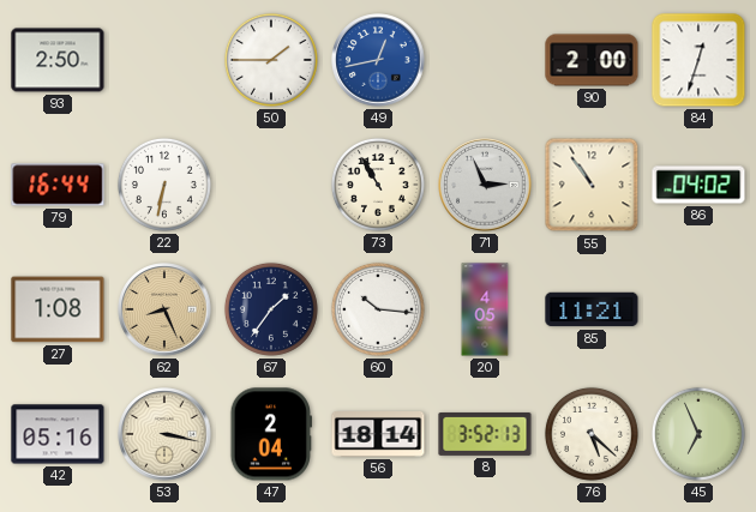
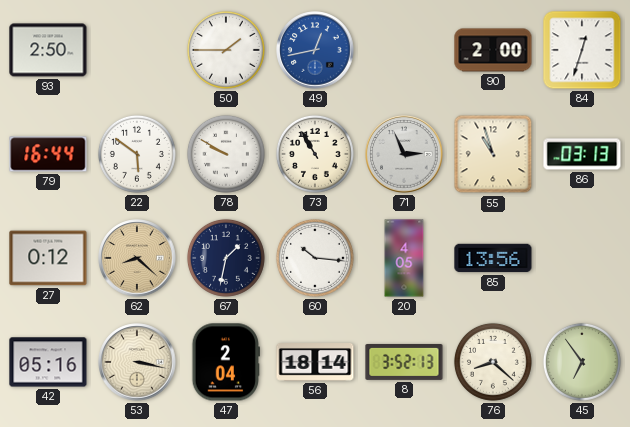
22: 6:32 -> 5:51
78: none -> 9:50
55: 10:54 -> 10:57
86: 04:02 -> 03:13
27: 1:08 -> 0:12
62: 8:26 -> 8:22
67: 1:36 -> 1:32
85: 11:21 -> 13:56
76: 5:22 -> 8:22
45: 6:56 -> 6:54
